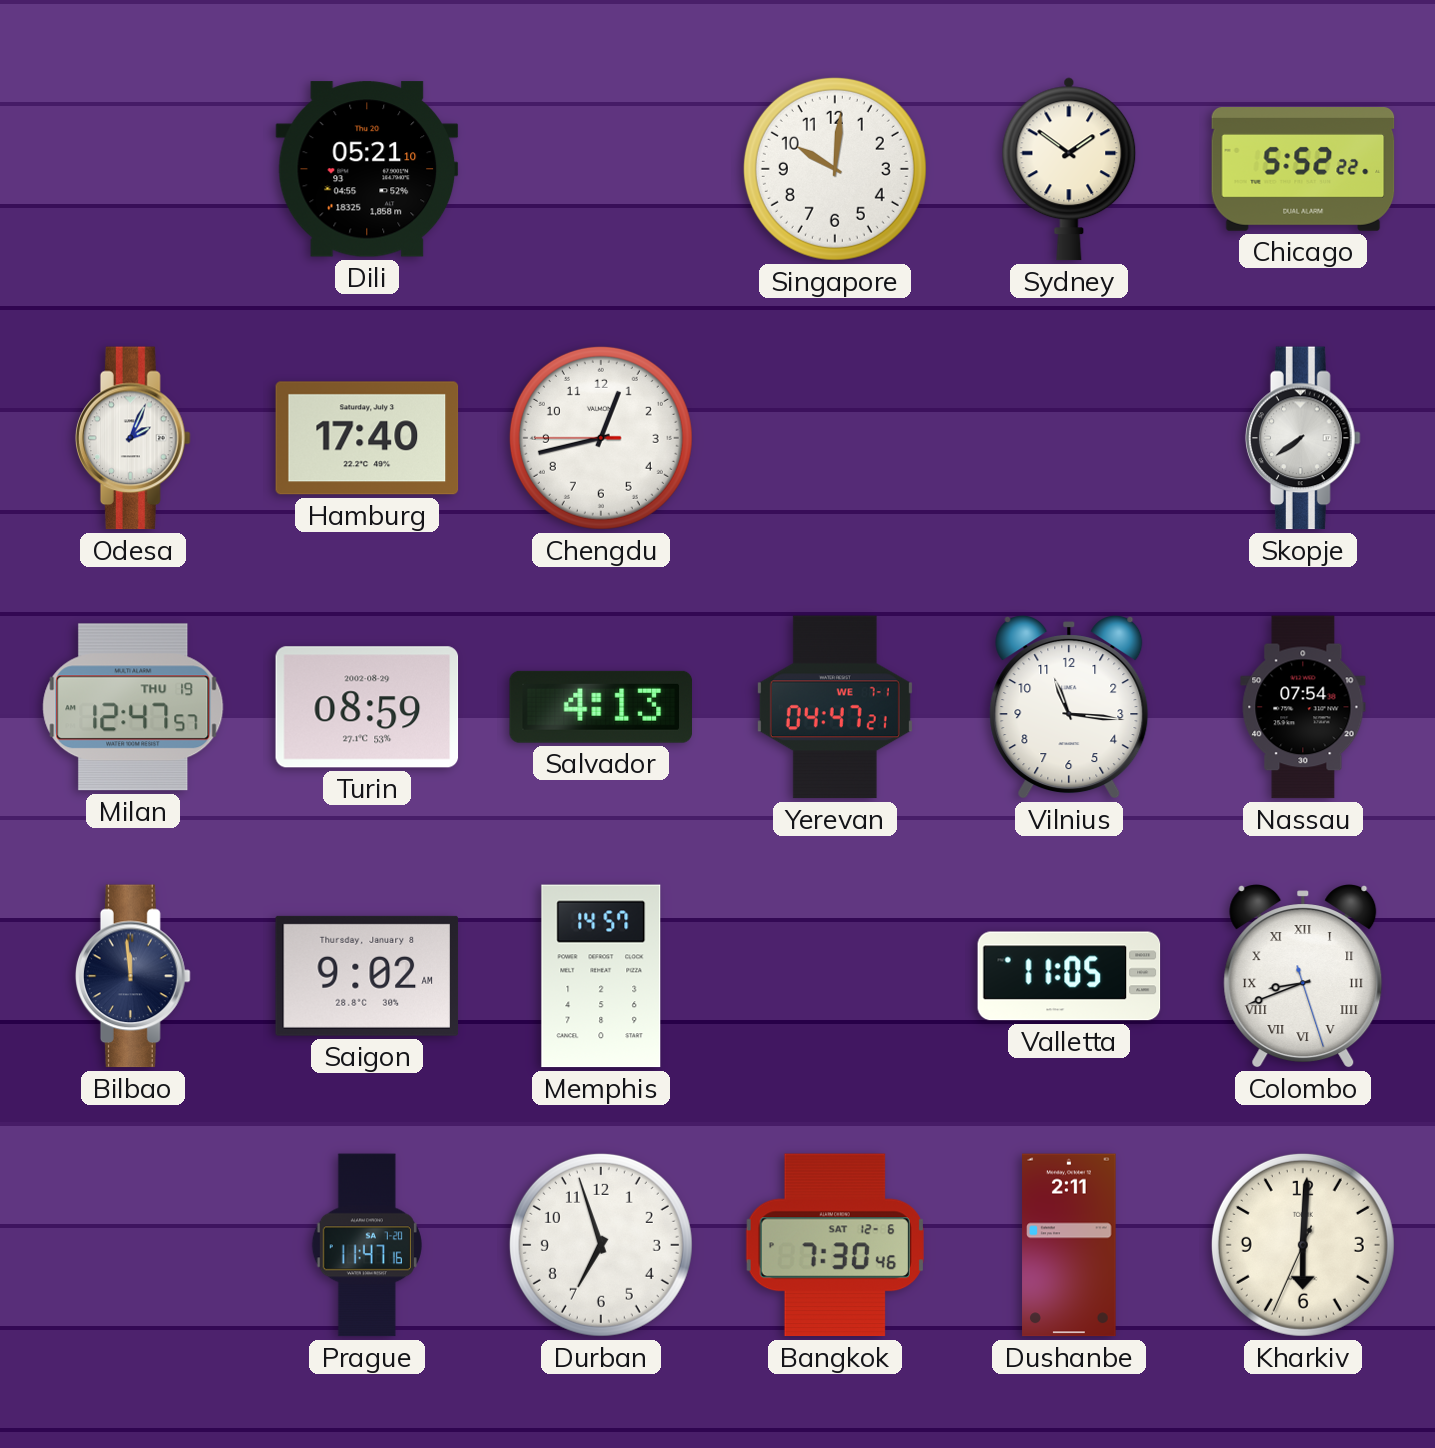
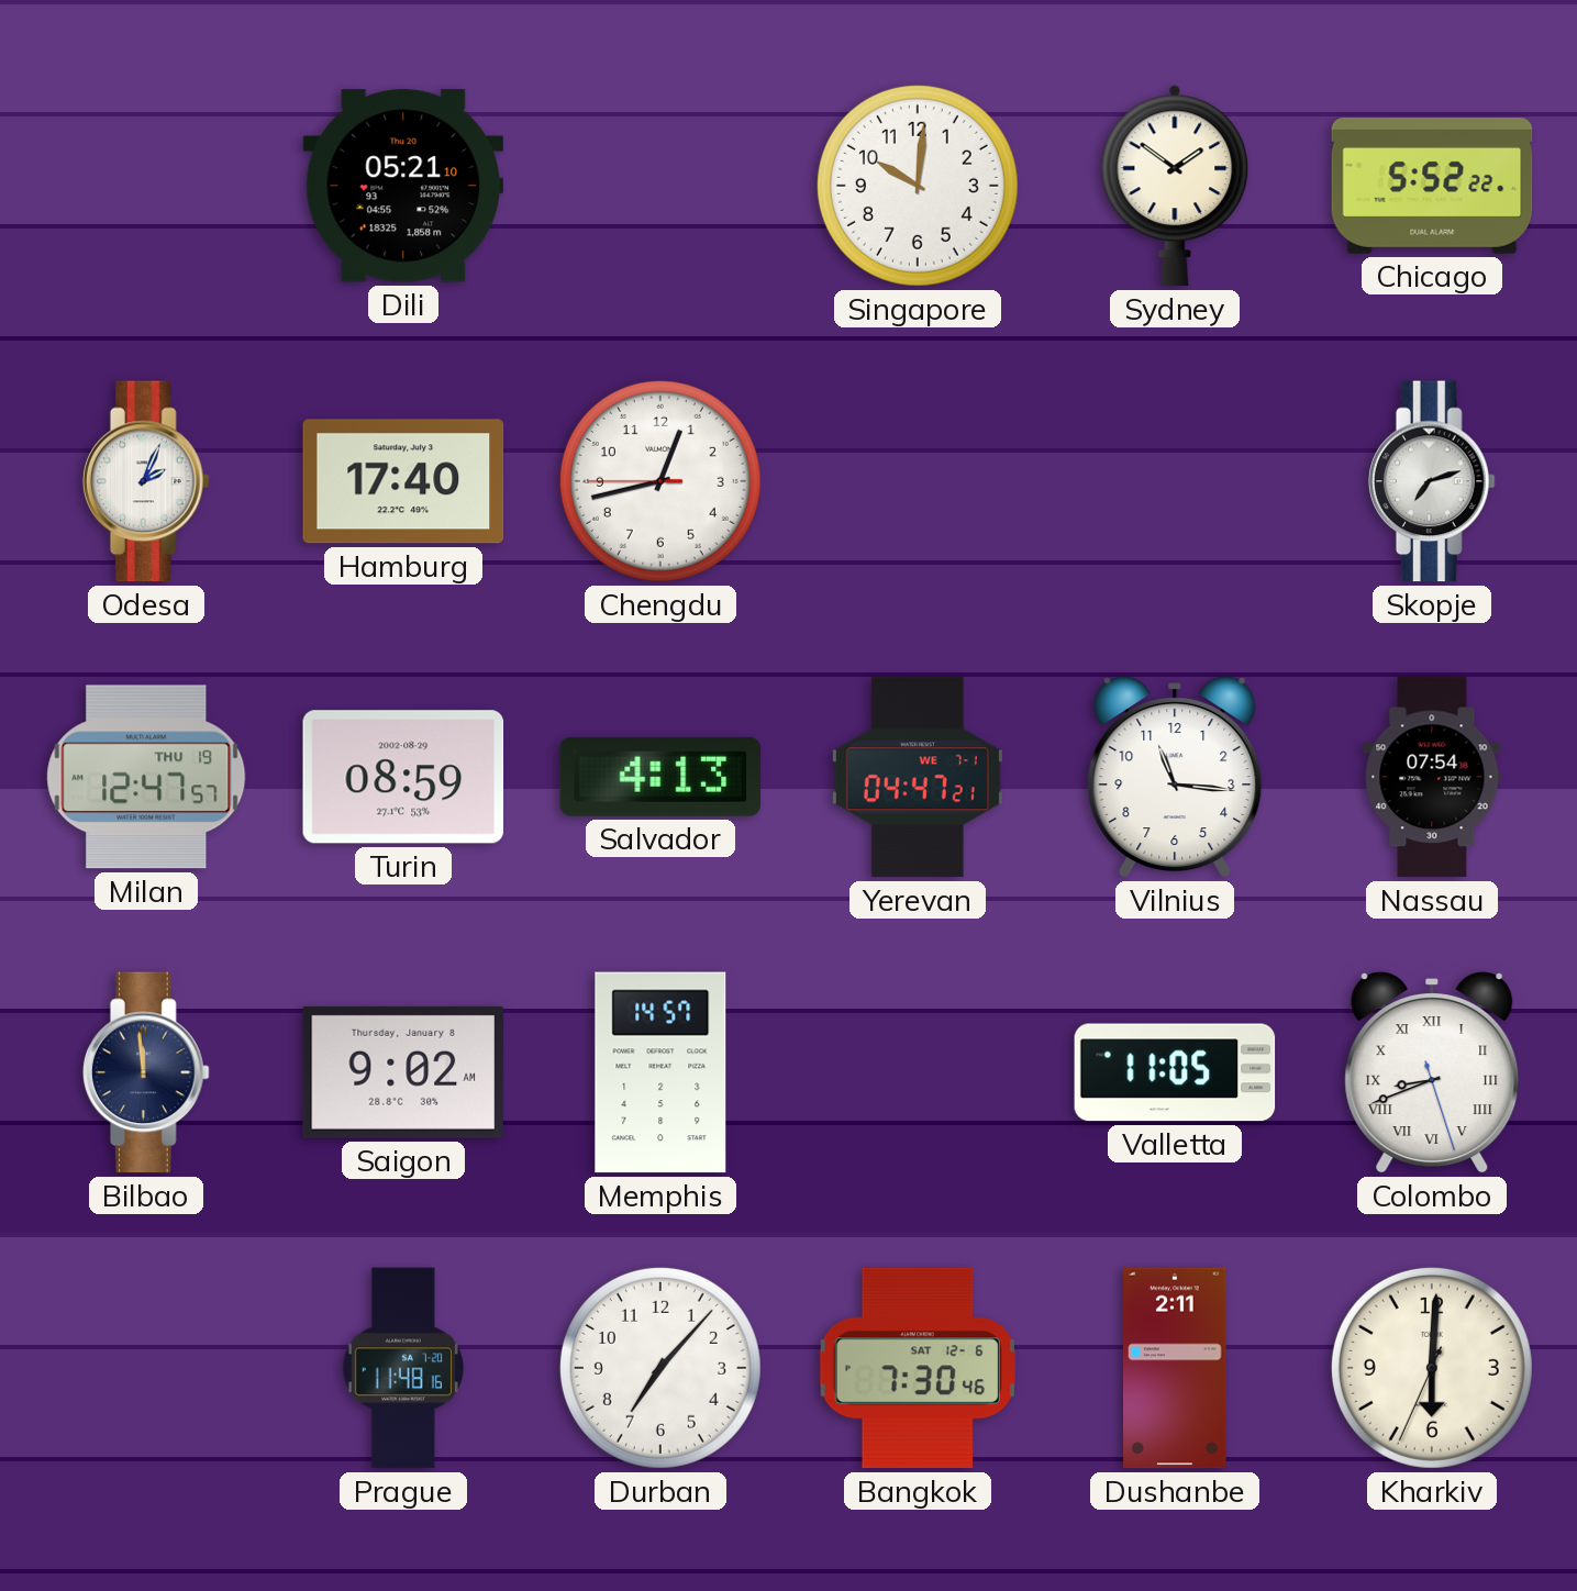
Skopje: 7:39 -> 7:12
Prague: 11:47 -> 11:48
Durban: 6:57 -> 7:07
